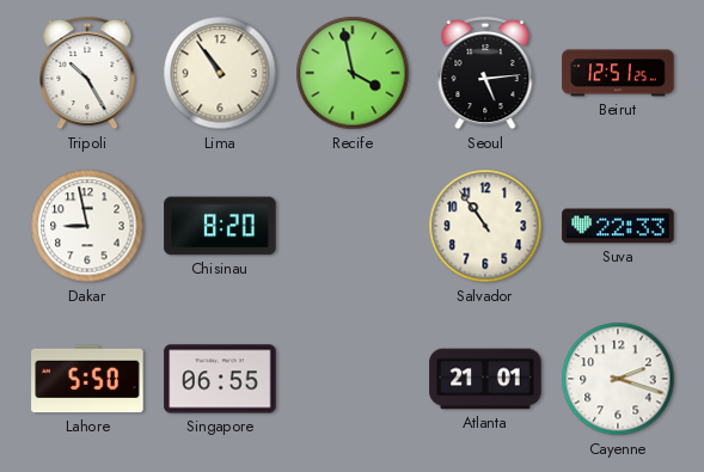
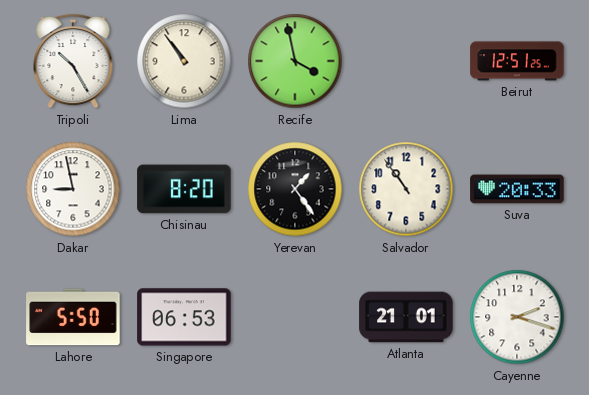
Seoul: 5:14 -> none
Yerevan: none -> 1:24
Suva: 22:33 -> 20:33
Singapore: 06:55 -> 06:53
